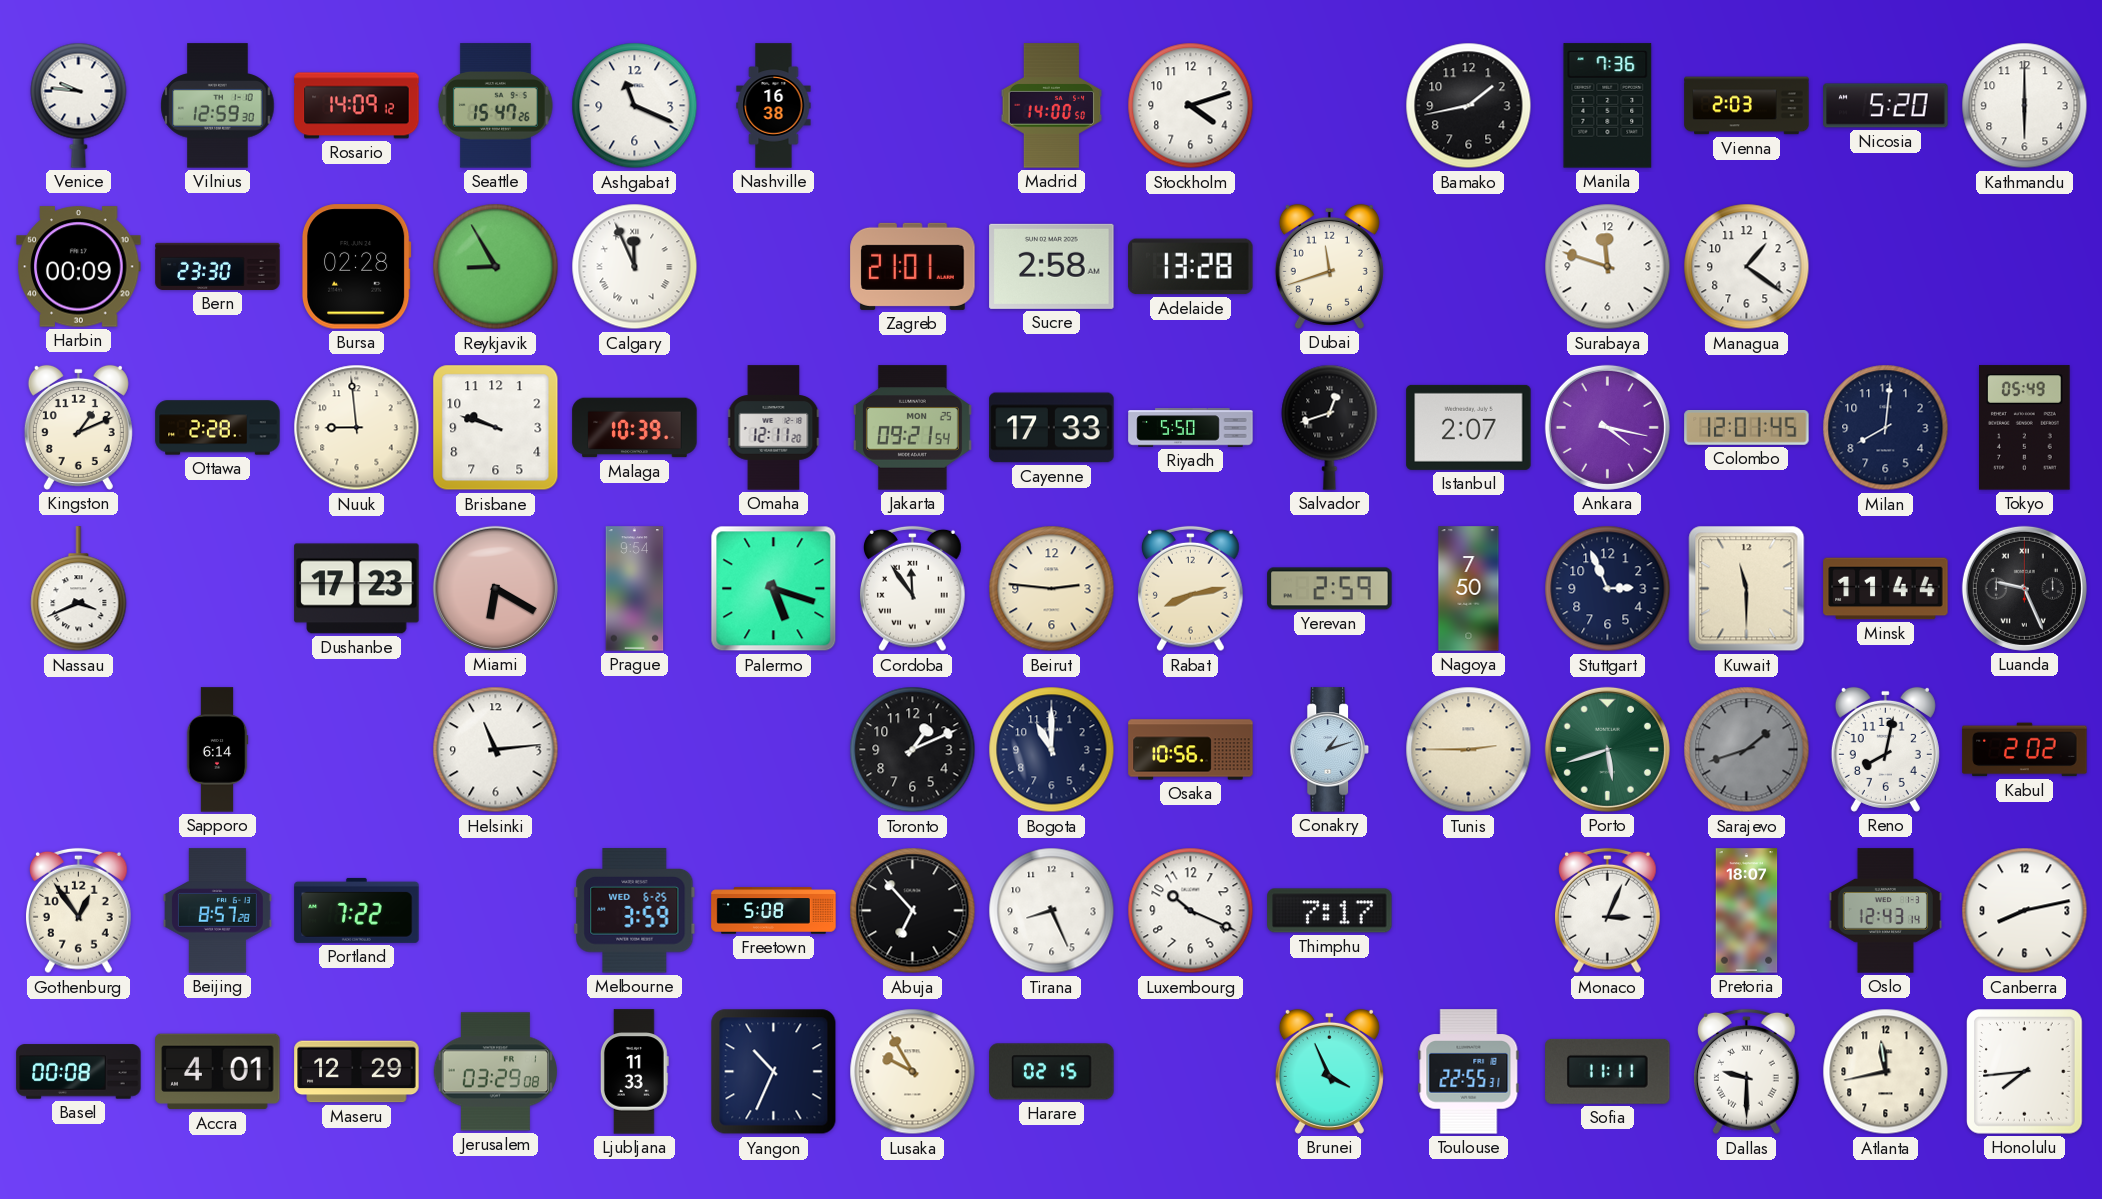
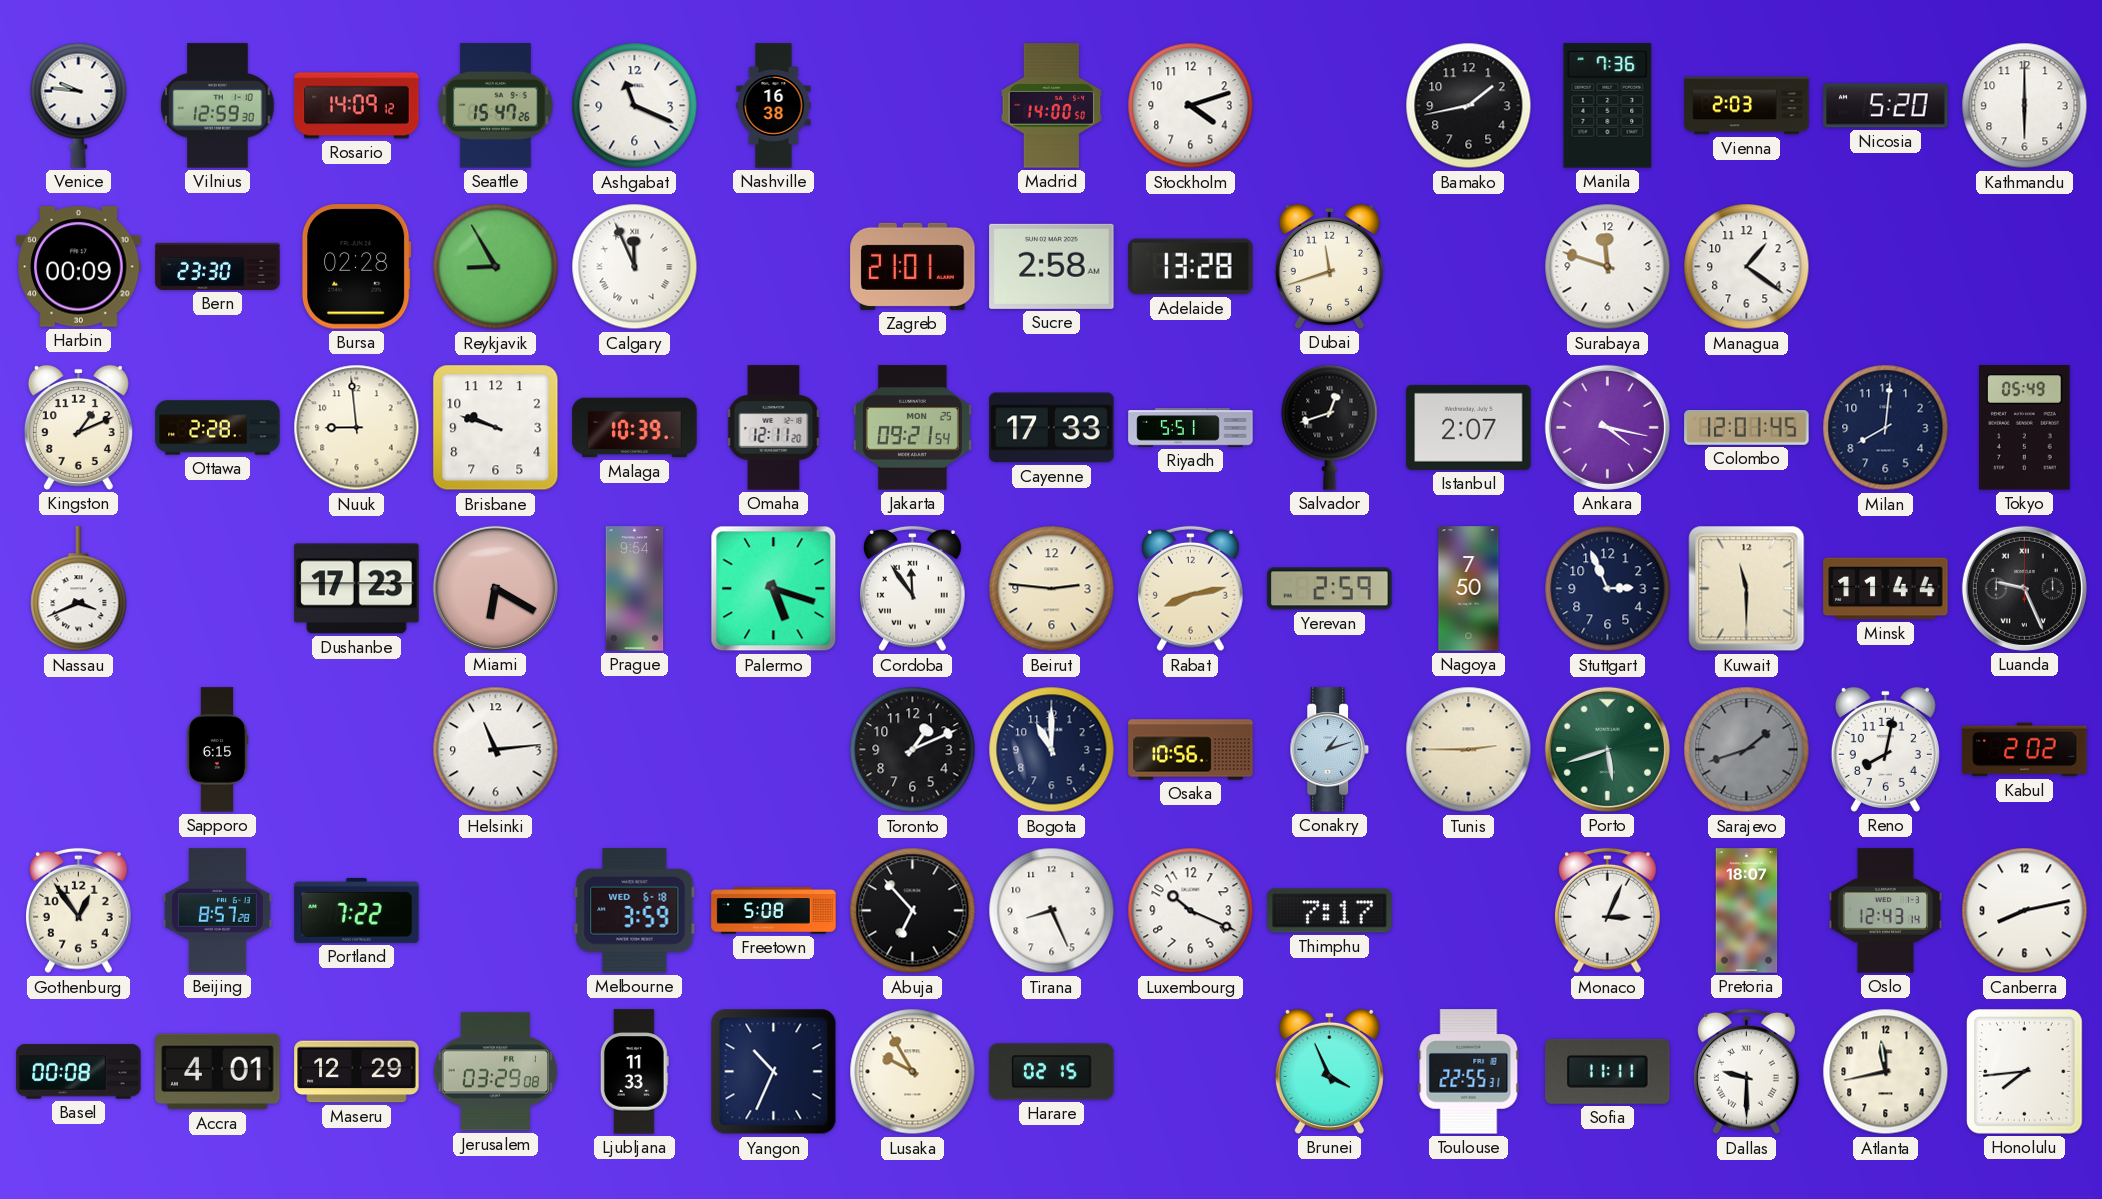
Riyadh: 5:50 -> 5:51
Sapporo: 6:14 -> 6:15
Melbourne date: WED 6-25 -> WED 6-18
